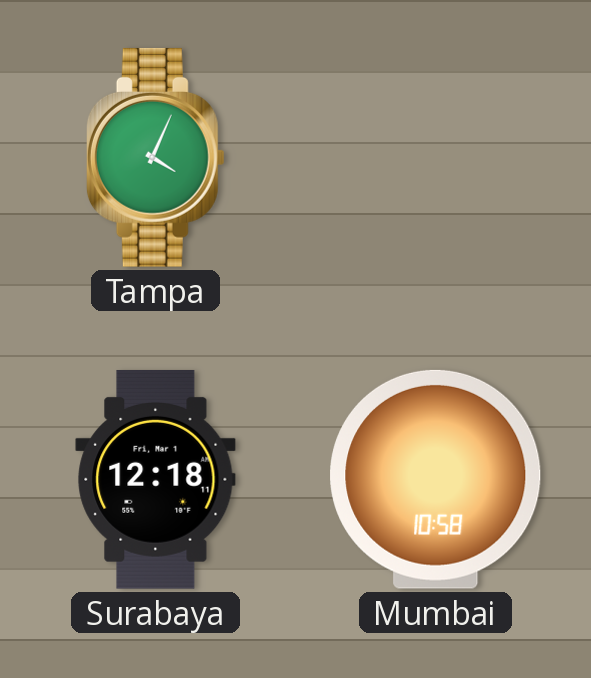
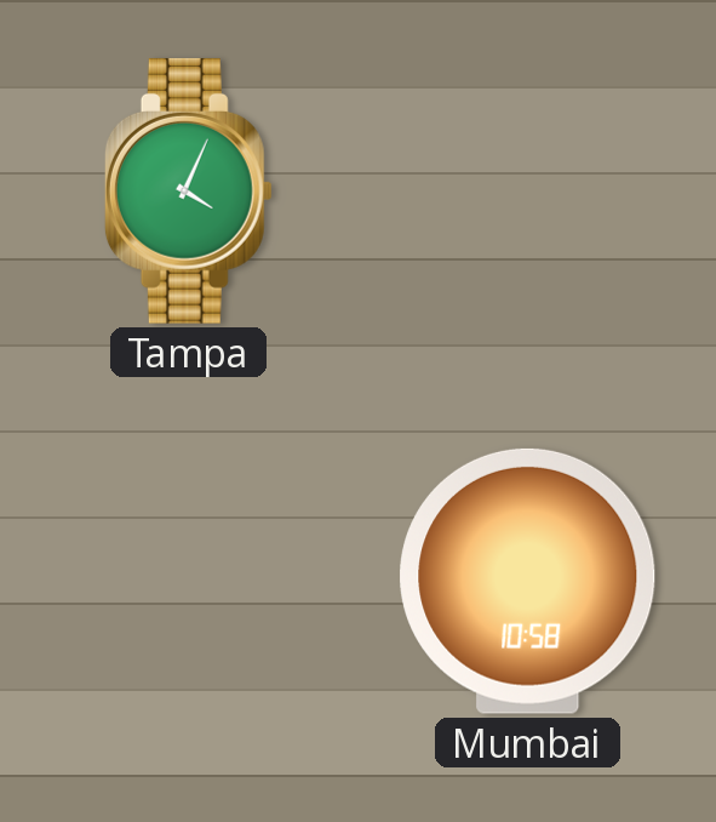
Surabaya: 12:18 -> none
